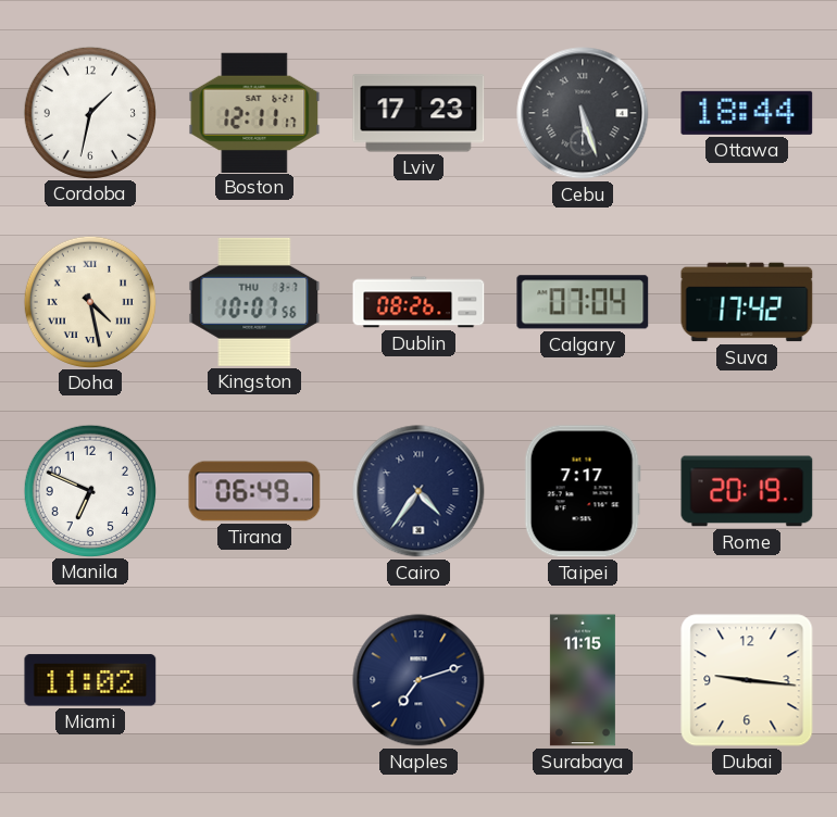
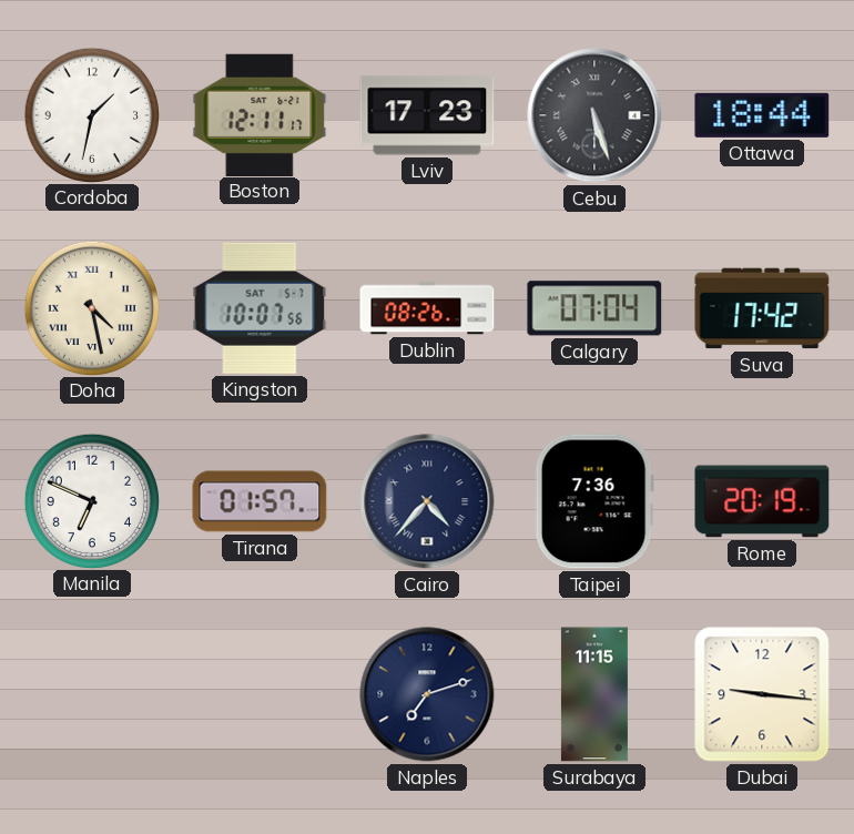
Kingston date: THU 3-7 -> SAT 5-7
Tirana: 06:49 -> 01:57
Cairo: 4:36 -> 4:37
Taipei: 7:17 -> 7:36
Miami: 11:02 -> none
